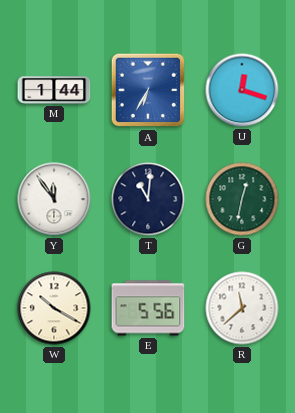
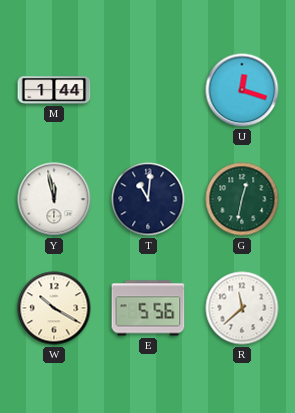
A: 6:35 -> none
Y: 11:54 -> 11:58
